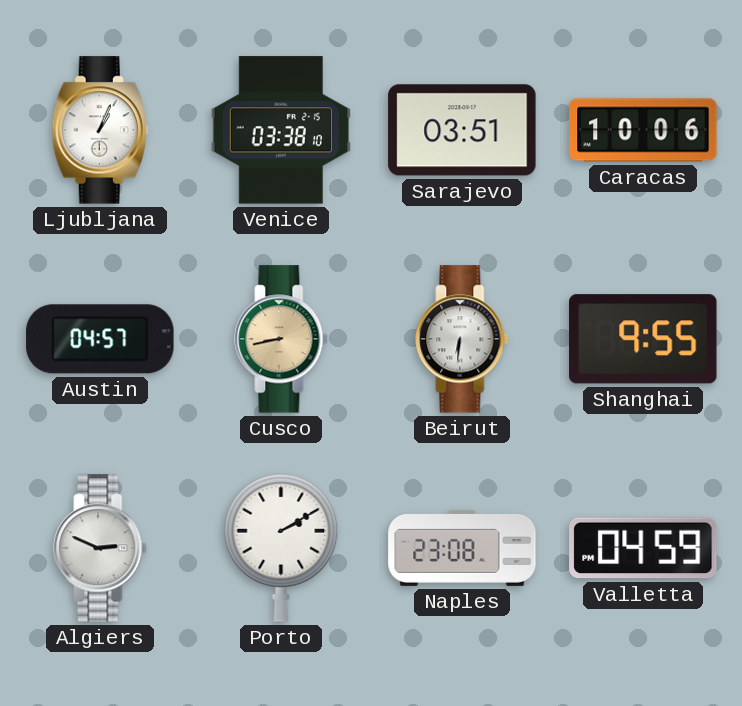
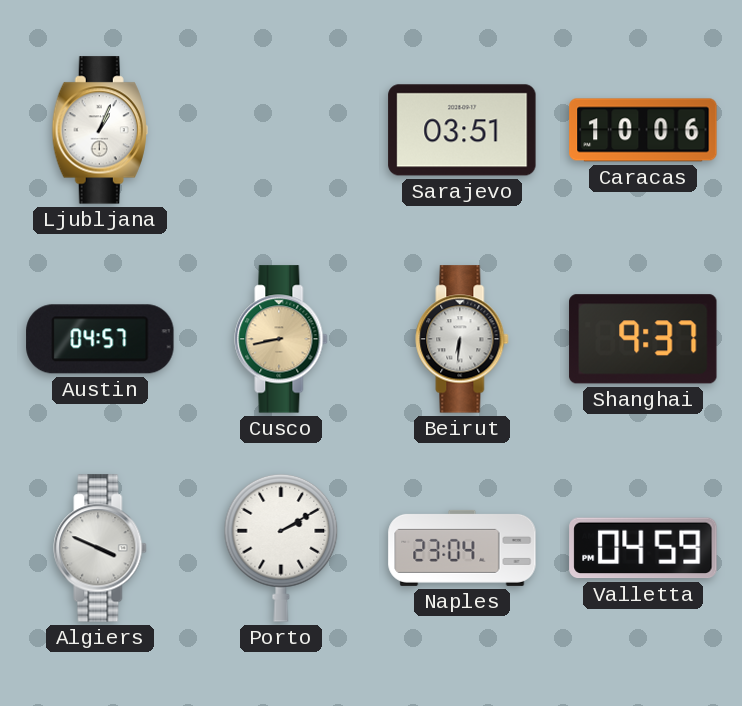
Venice: 03:38 -> none
Shanghai: 9:55 -> 9:37
Algiers: 2:49 -> 3:49
Naples: 23:08 -> 23:04
